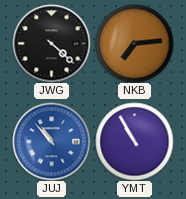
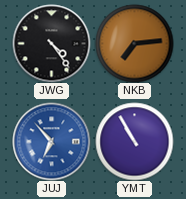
JWG: 4:22 -> 4:24
JUJ: 10:53 -> 6:53
